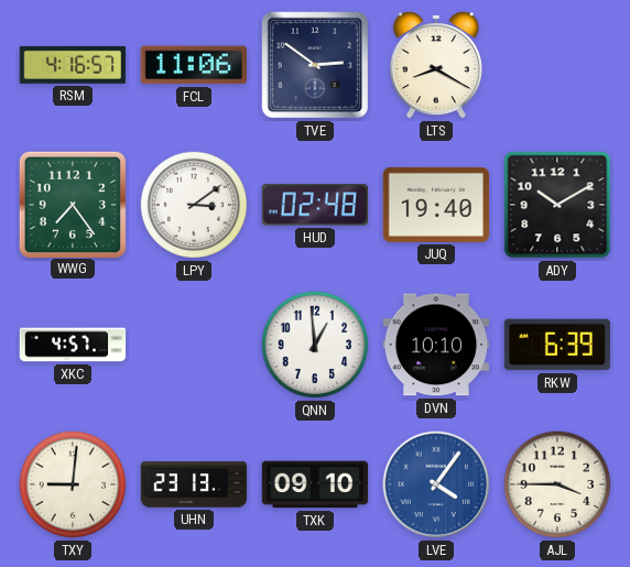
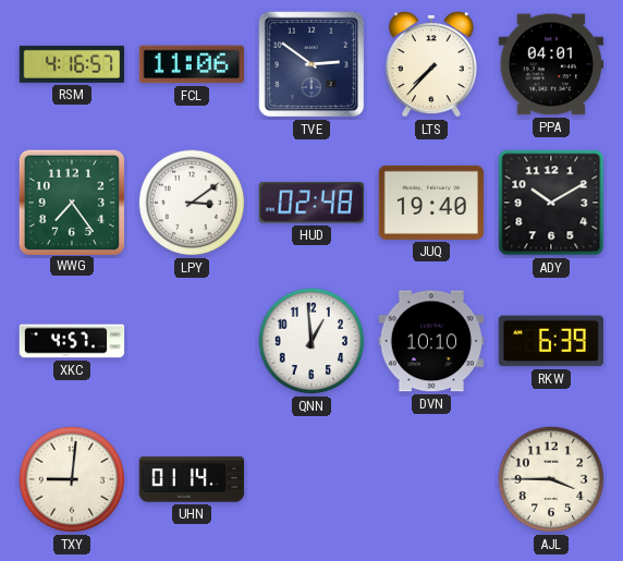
LTS: 8:20 -> 7:37
PPA: none -> 04:01
UHN: 23:13 -> 01:14
TXK: 09:10 -> none
LVE: 4:06 -> none
